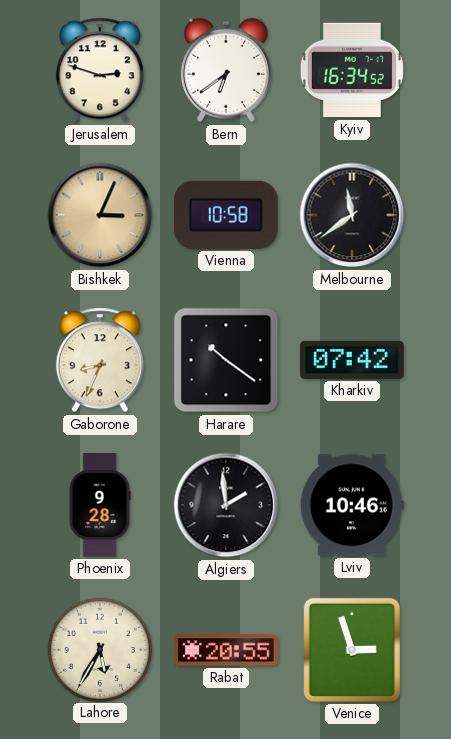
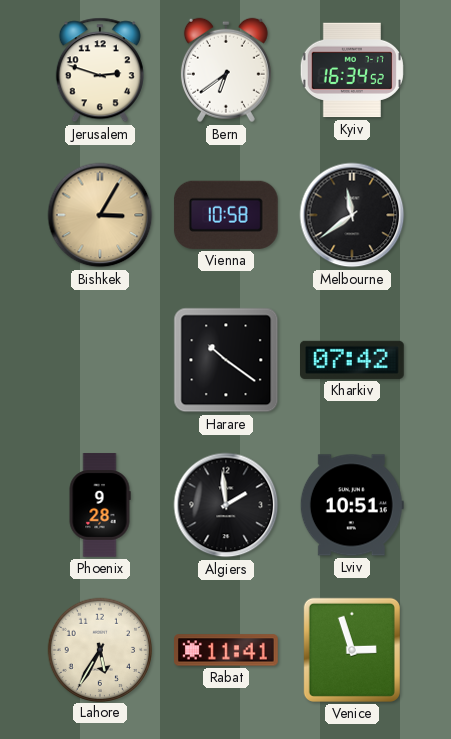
Bishkek: 3:04 -> 3:05
Gaborone: 8:34 -> none
Lviv: 10:46 -> 10:51
Rabat: 20:55 -> 11:41
